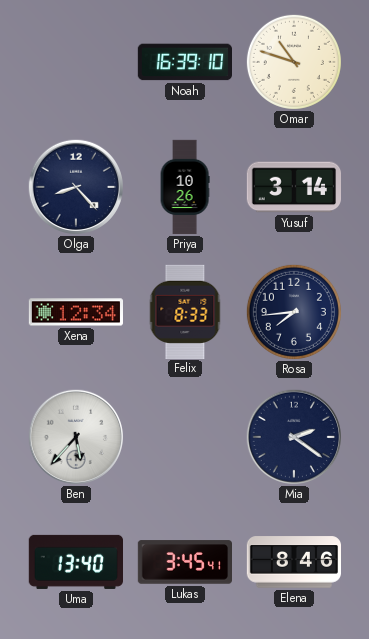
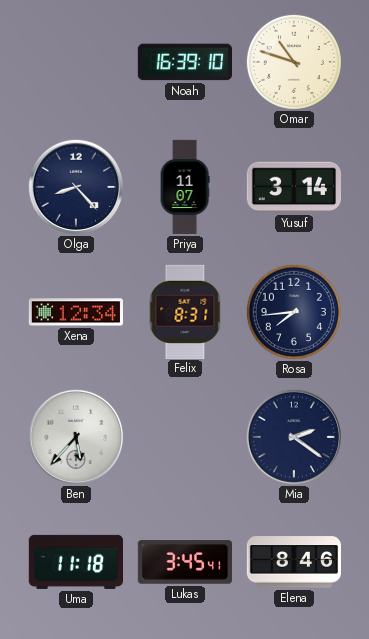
Priya: 10:26 -> 11:07
Felix: 8:33 -> 8:31
Uma: 13:40 -> 11:18
